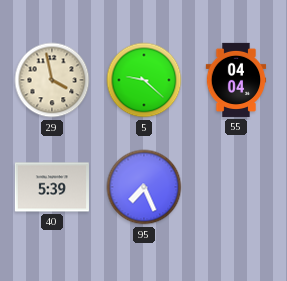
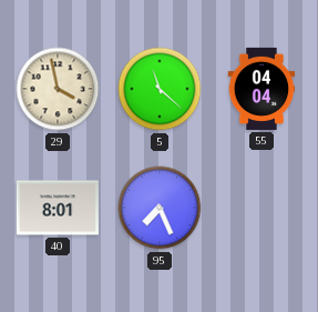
5: 9:22 -> 11:22
40: 5:39 -> 8:01
